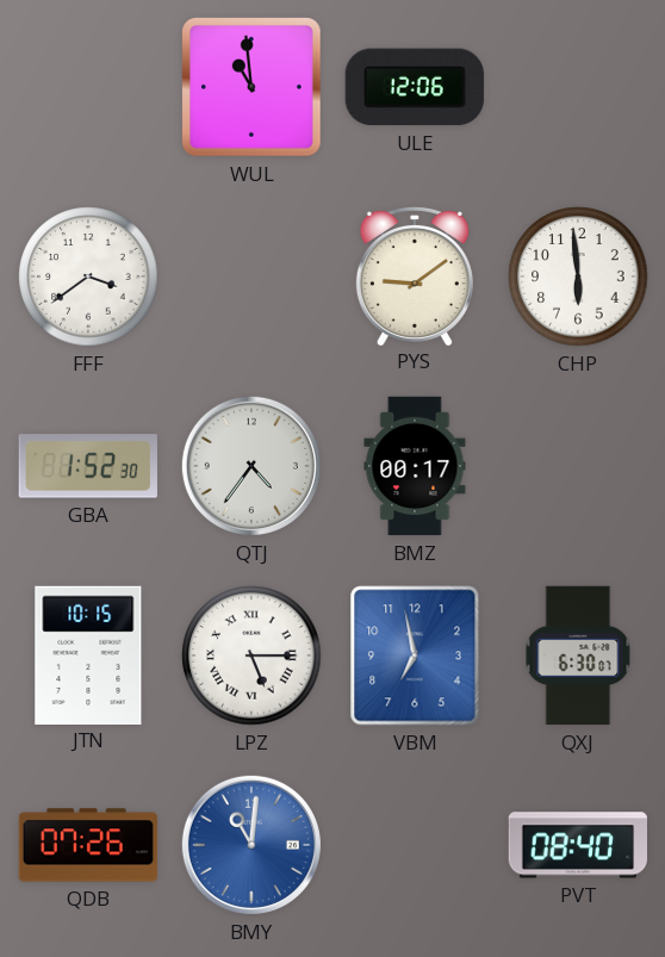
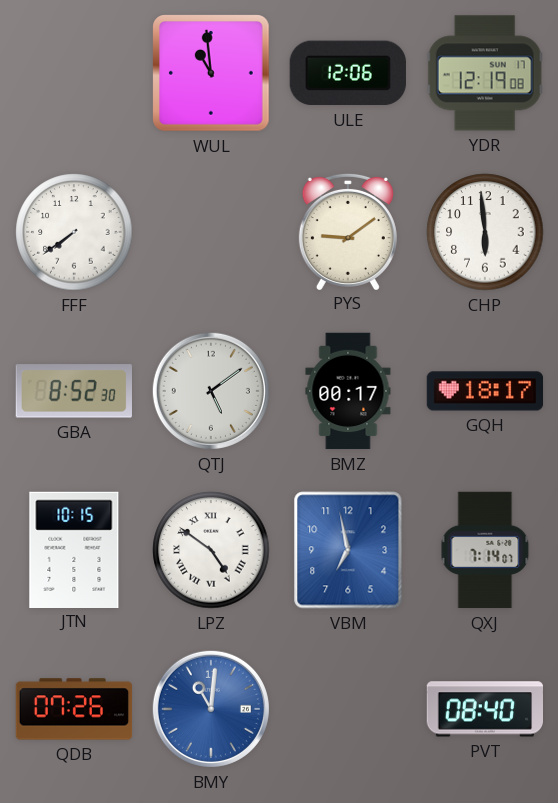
YDR: none -> 12:19
FFF: 3:39 -> 7:39
GBA: 1:52 -> 8:52
QTJ: 4:36 -> 5:09
GQH: none -> 18:17
LPZ: 5:15 -> 4:51
QXJ: 6:30 -> 7:14
